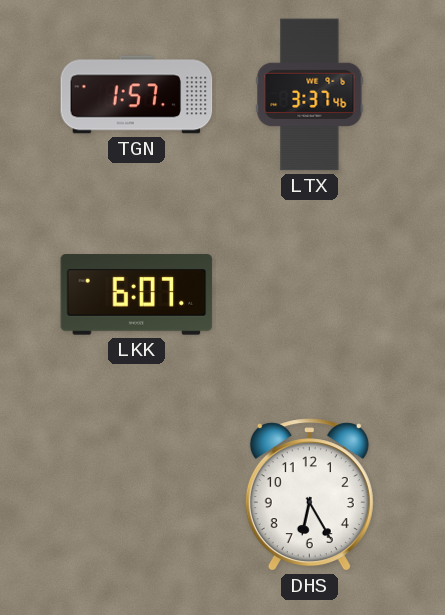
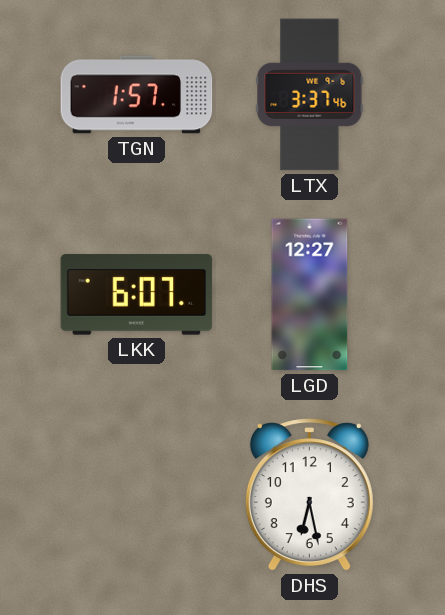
LGD: none -> 12:27
DHS: 6:25 -> 6:28
